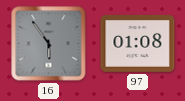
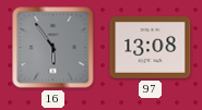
97: 01:08 -> 13:08
